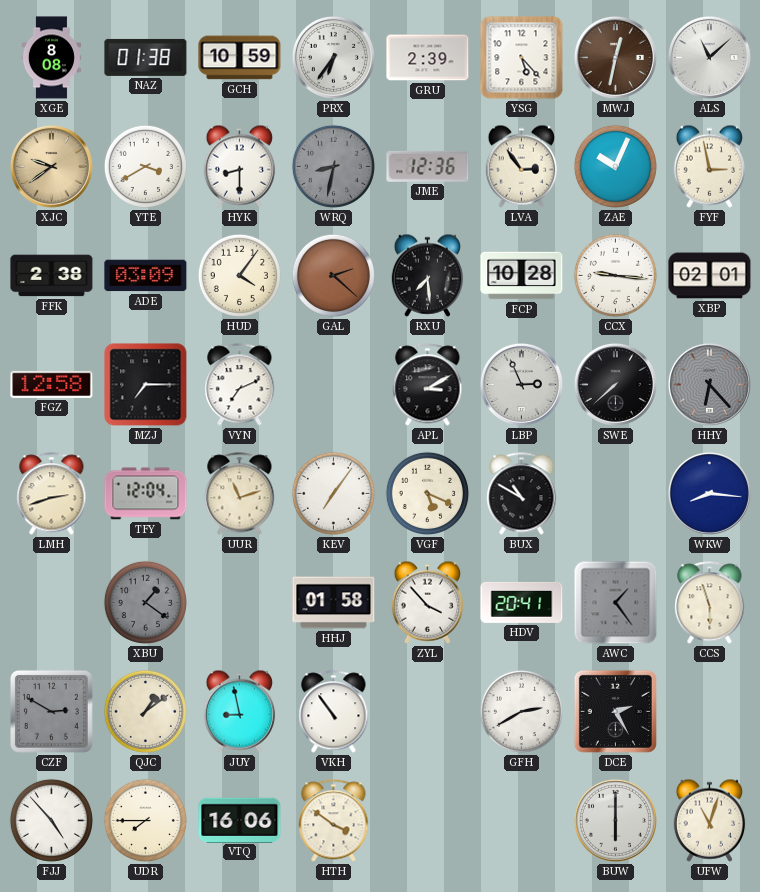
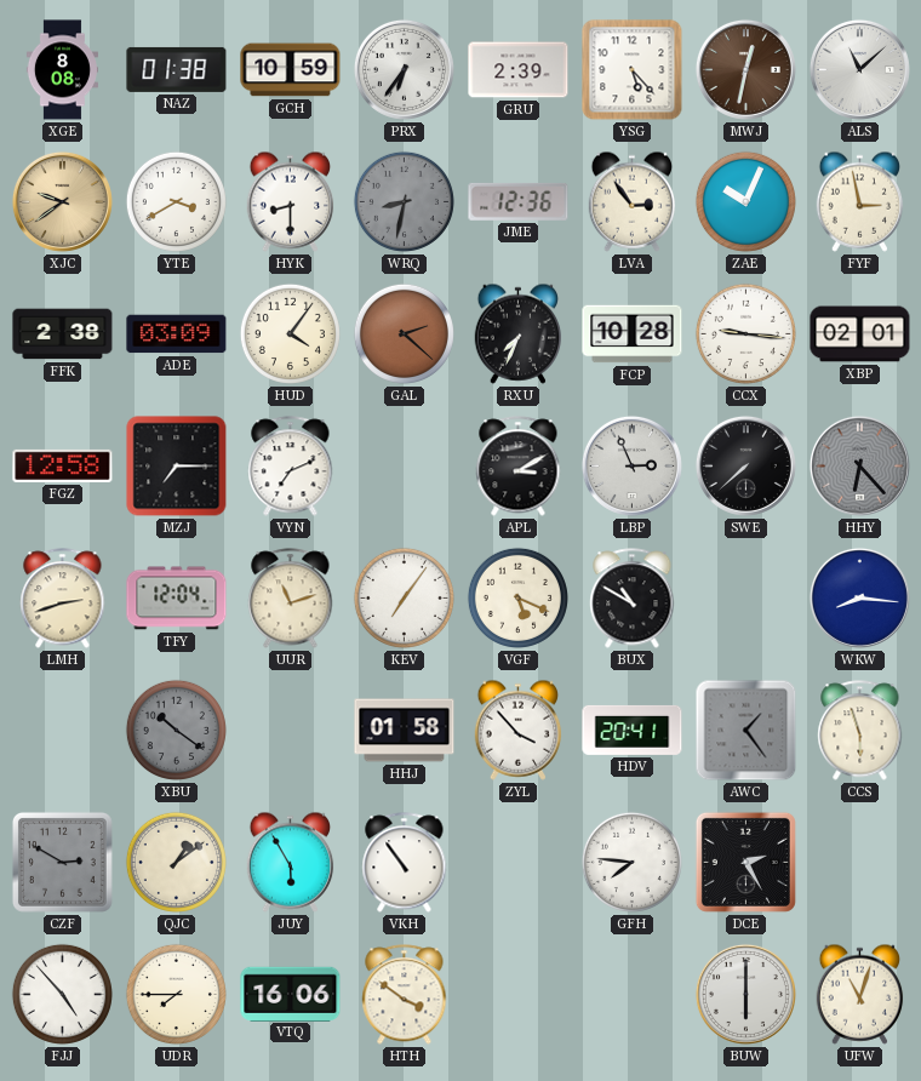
RXU: 7:29 -> 7:34
XBU: 1:21 -> 10:21
JUY: 8:58 -> 5:55
GFH: 2:40 -> 7:46
